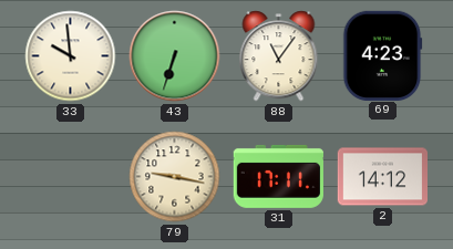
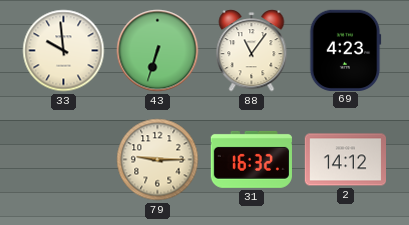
79: 9:17 -> 9:15
31: 17:11 -> 16:32
